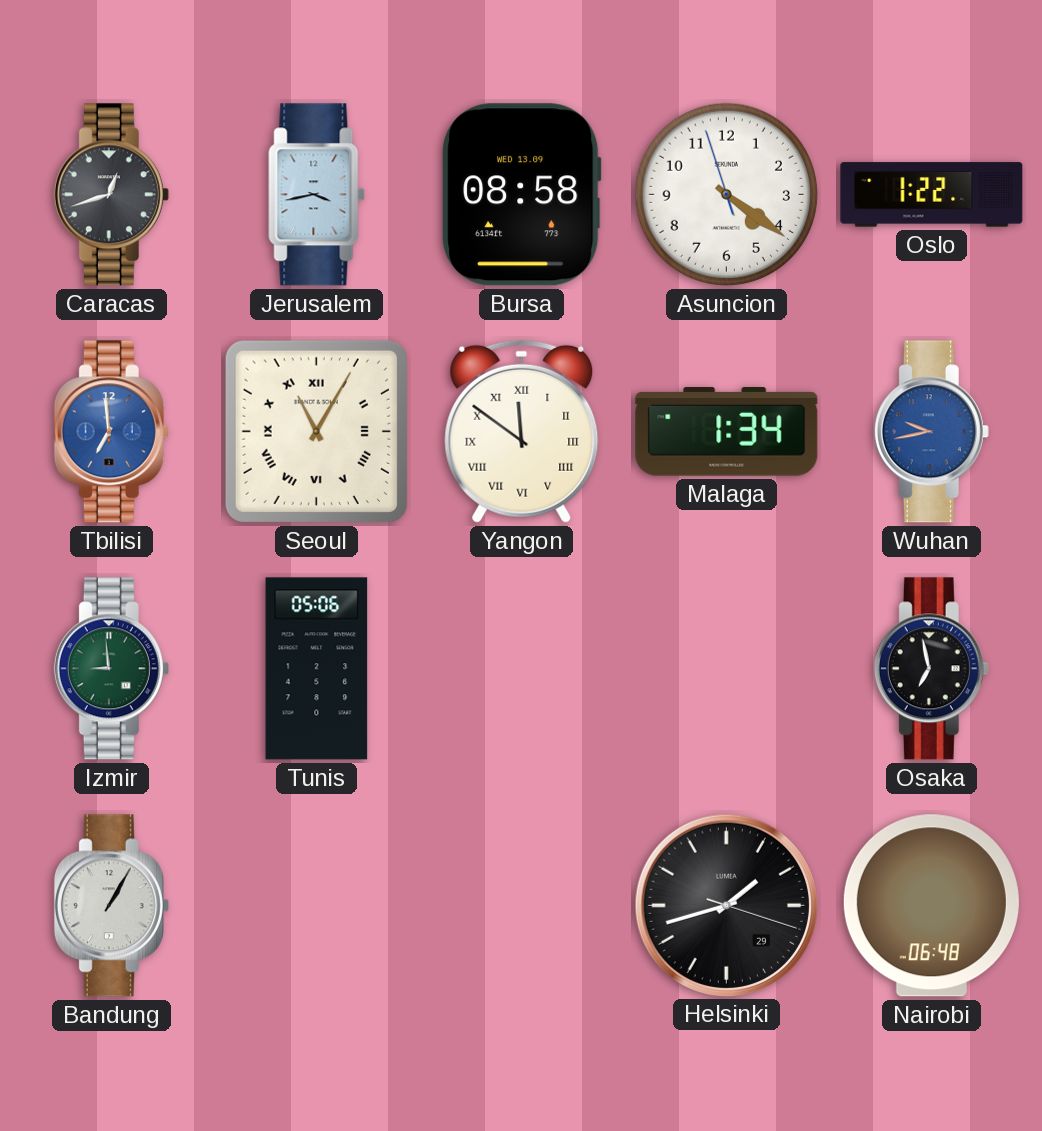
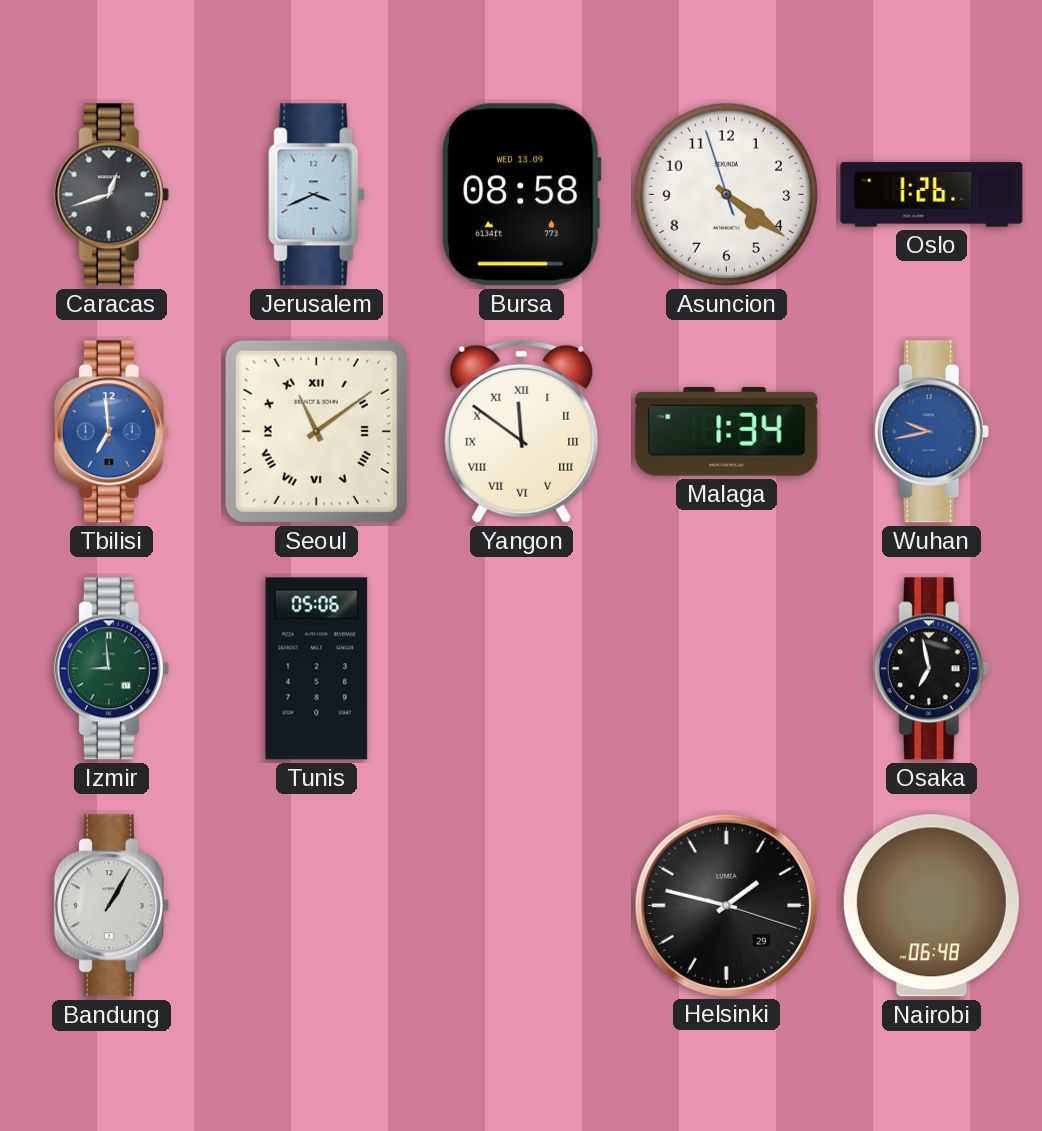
Jerusalem: 3:43 -> 3:41
Oslo: 1:22 -> 1:26
Seoul: 11:05 -> 11:09
Helsinki: 1:42 -> 1:47
